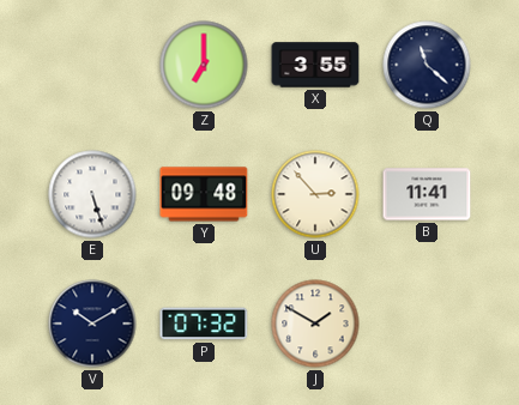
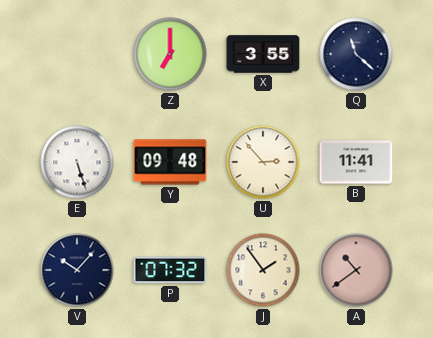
V: 10:10 -> 10:07
J: 1:50 -> 1:54
A: none -> 10:39
